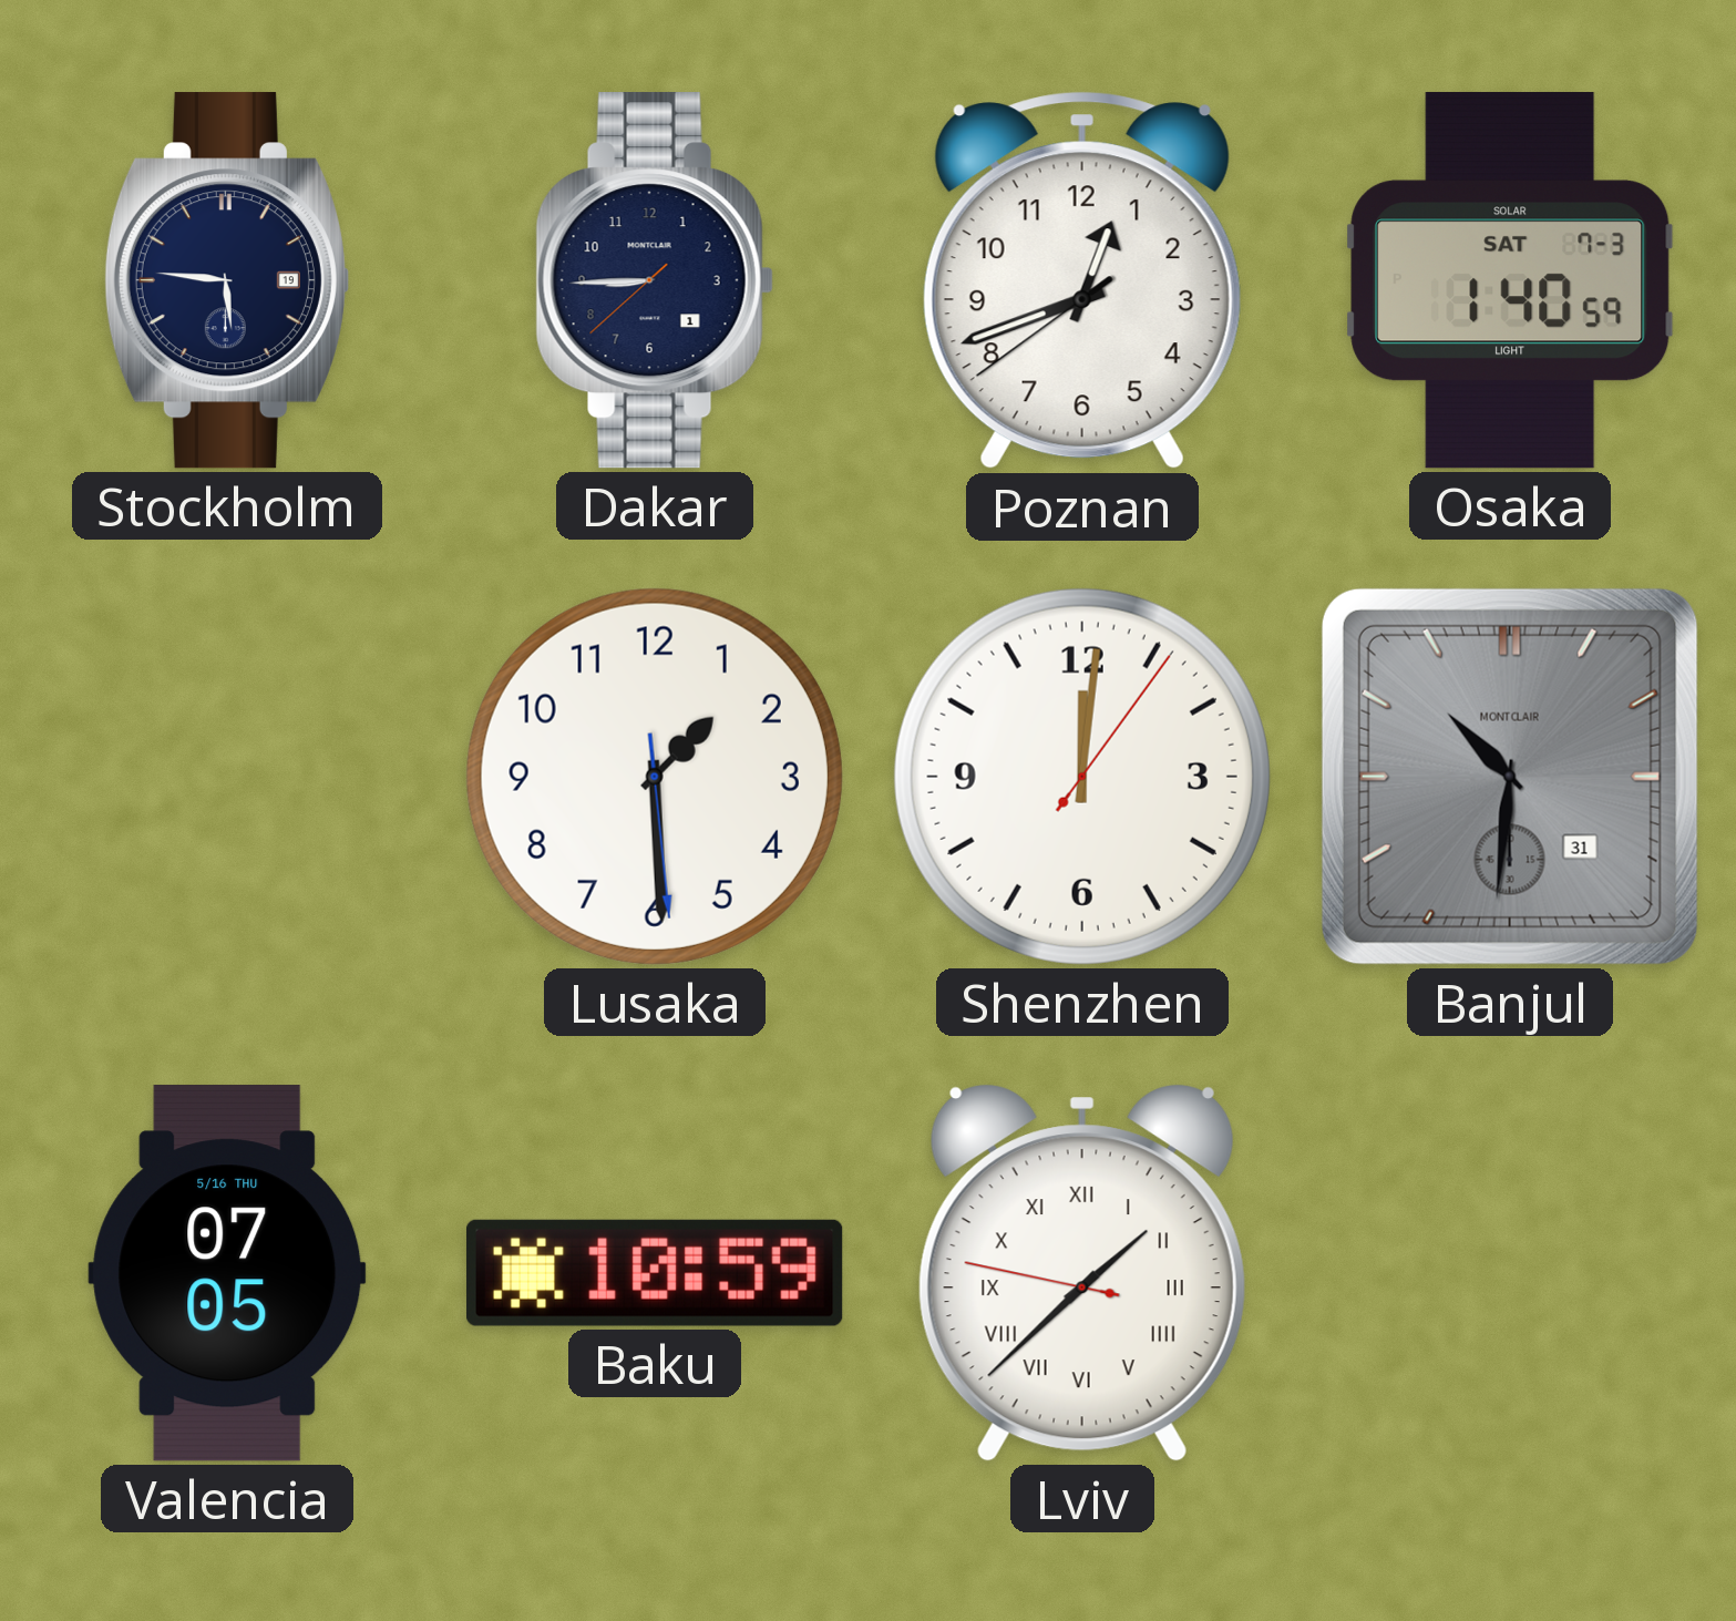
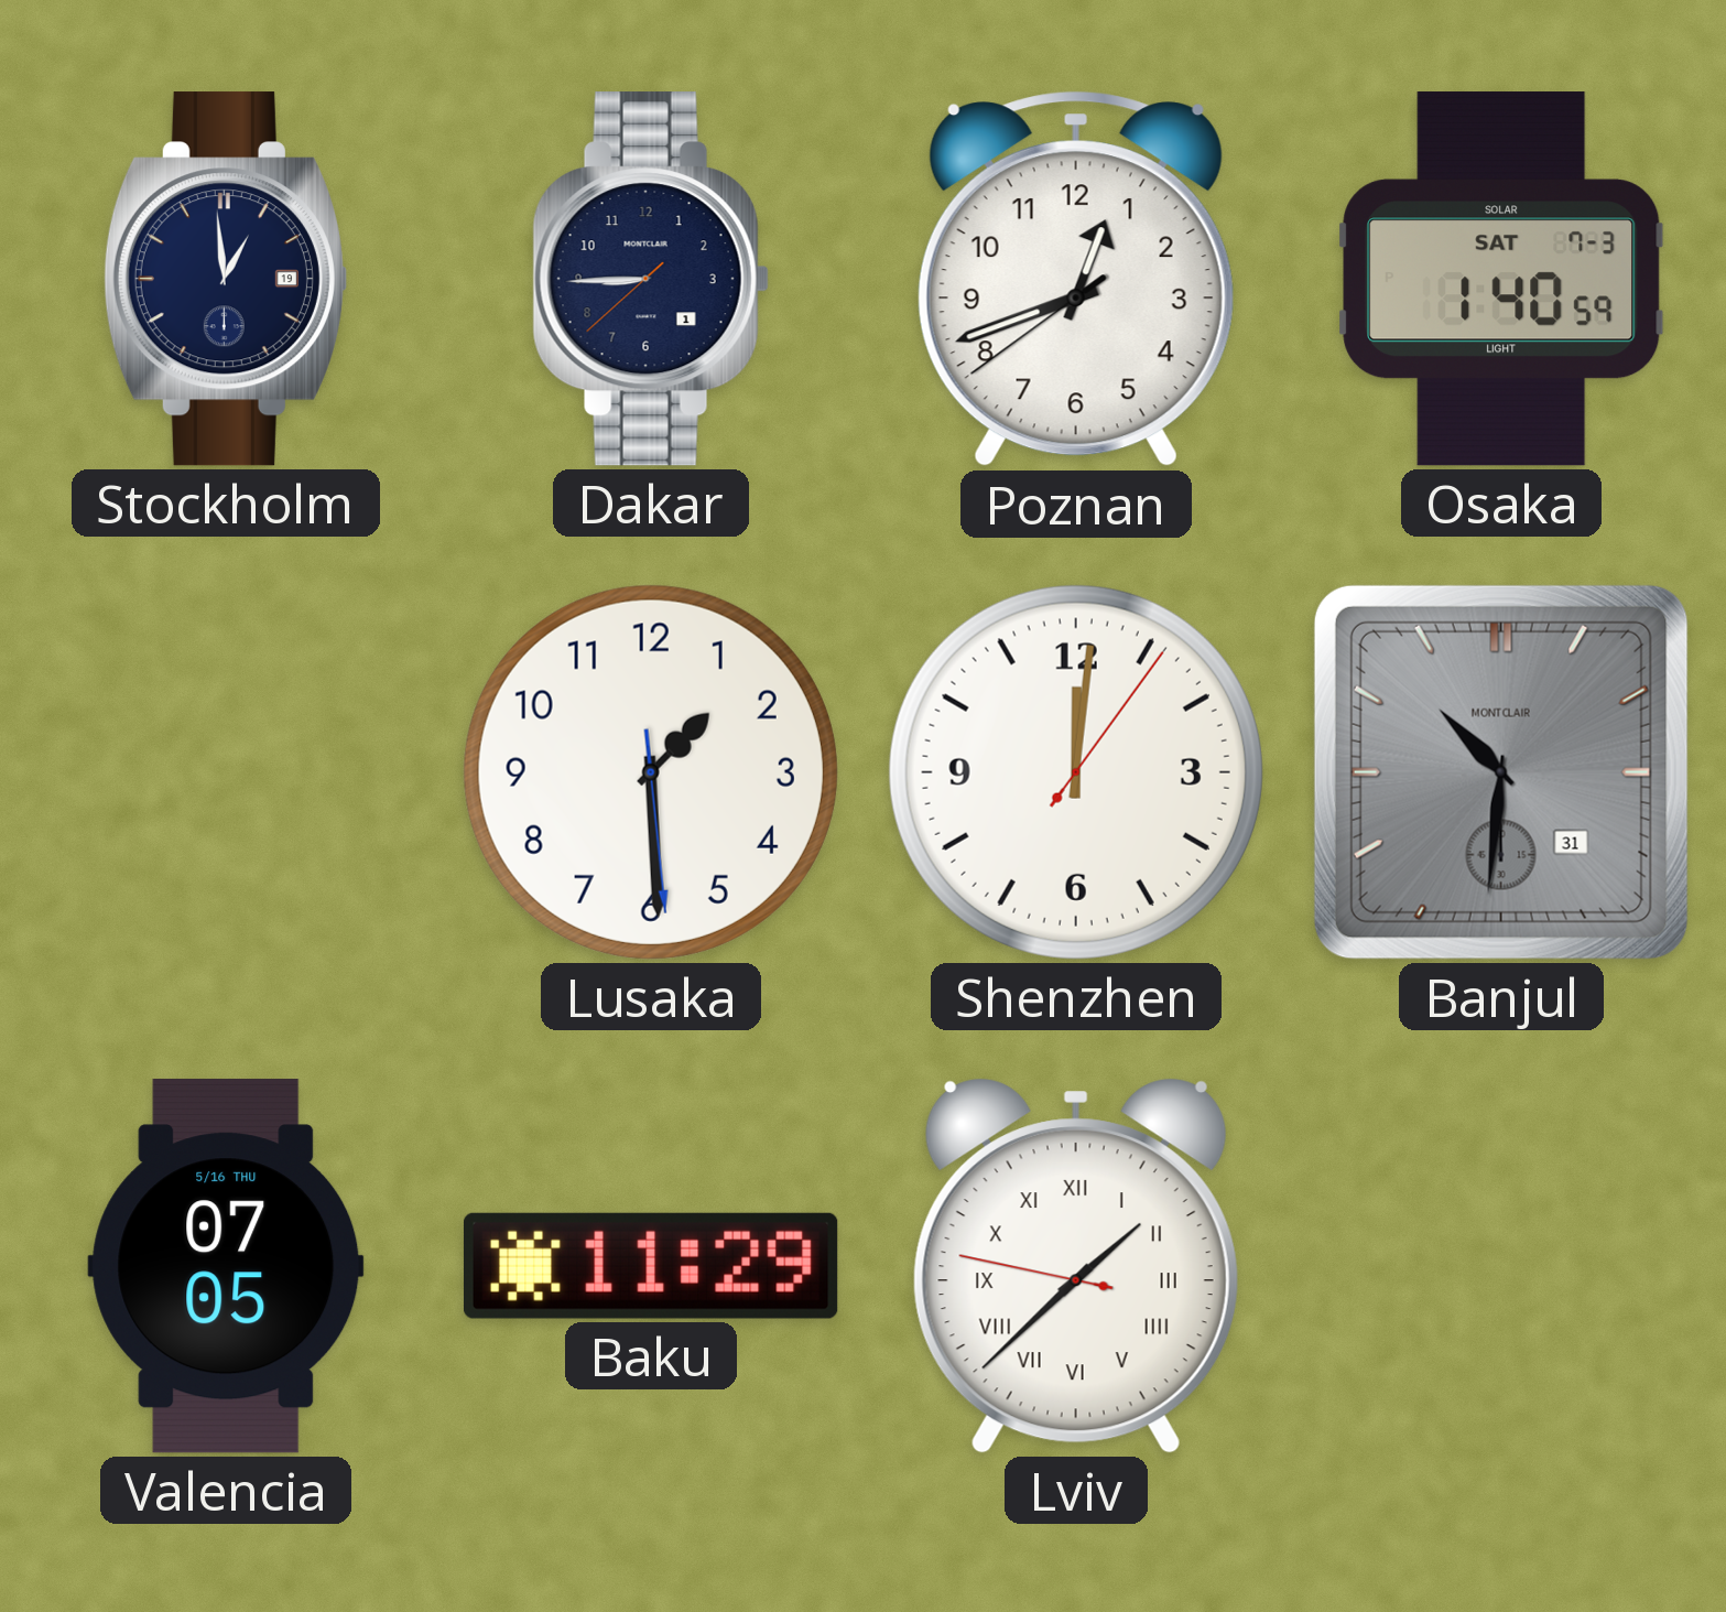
Stockholm: 5:46 -> 12:59
Baku: 10:59 -> 11:29
